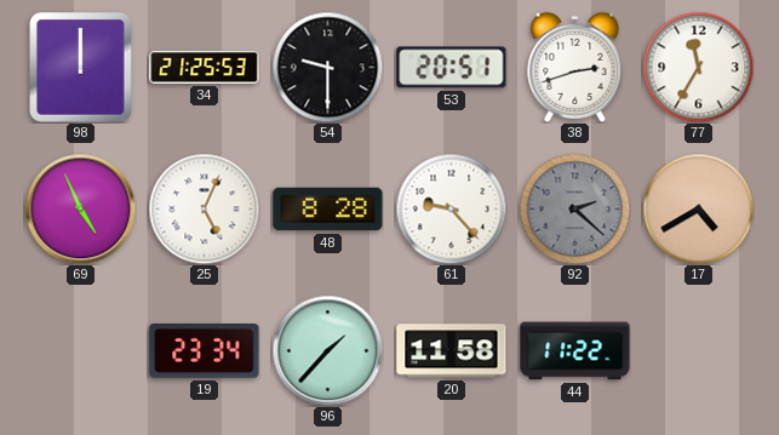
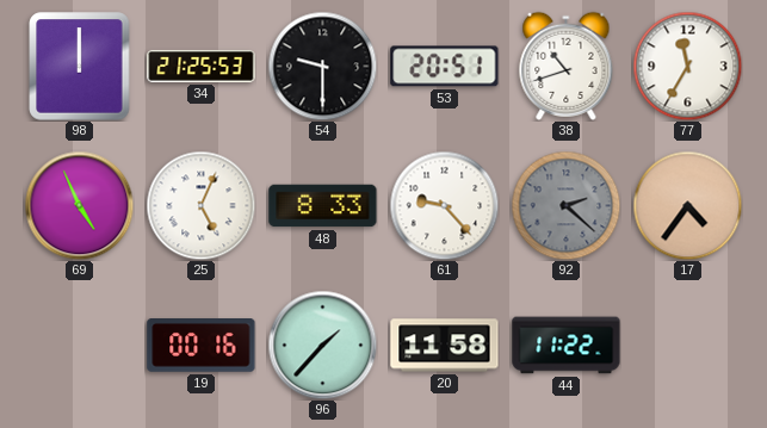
38: 2:42 -> 10:42
48: 8:28 -> 8:33
17: 4:40 -> 4:36
19: 23:34 -> 00:16
